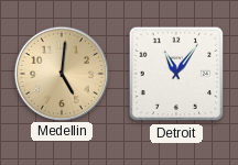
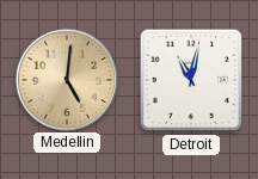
Detroit: 11:06 -> 11:02
